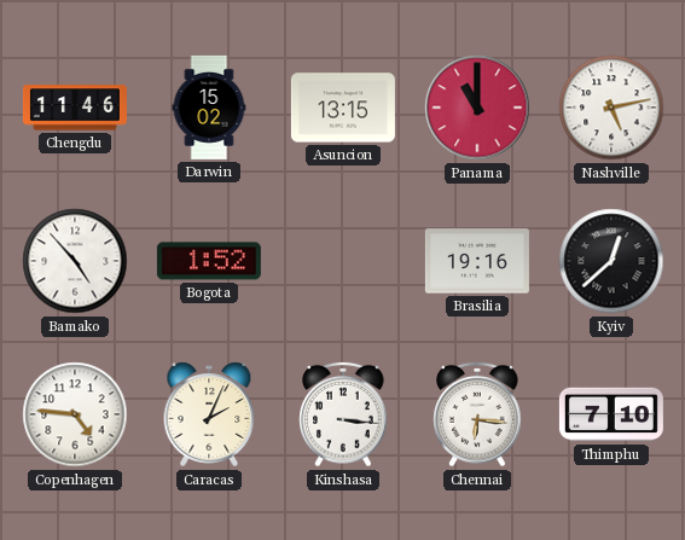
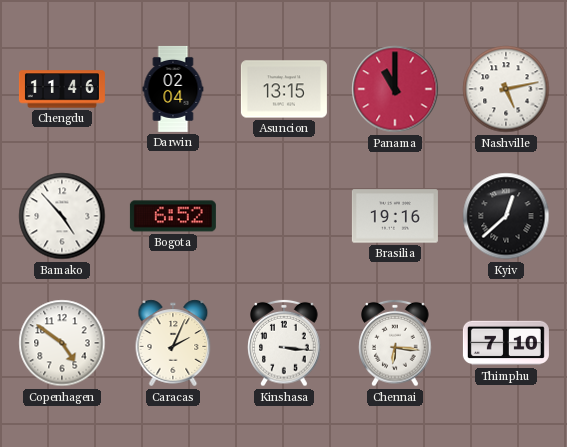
Darwin: 15:02 -> 02:04
Bogota: 1:52 -> 6:52
Copenhagen: 4:46 -> 4:51
